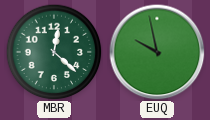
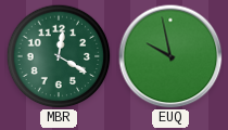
MBR: 12:22 -> 12:20
